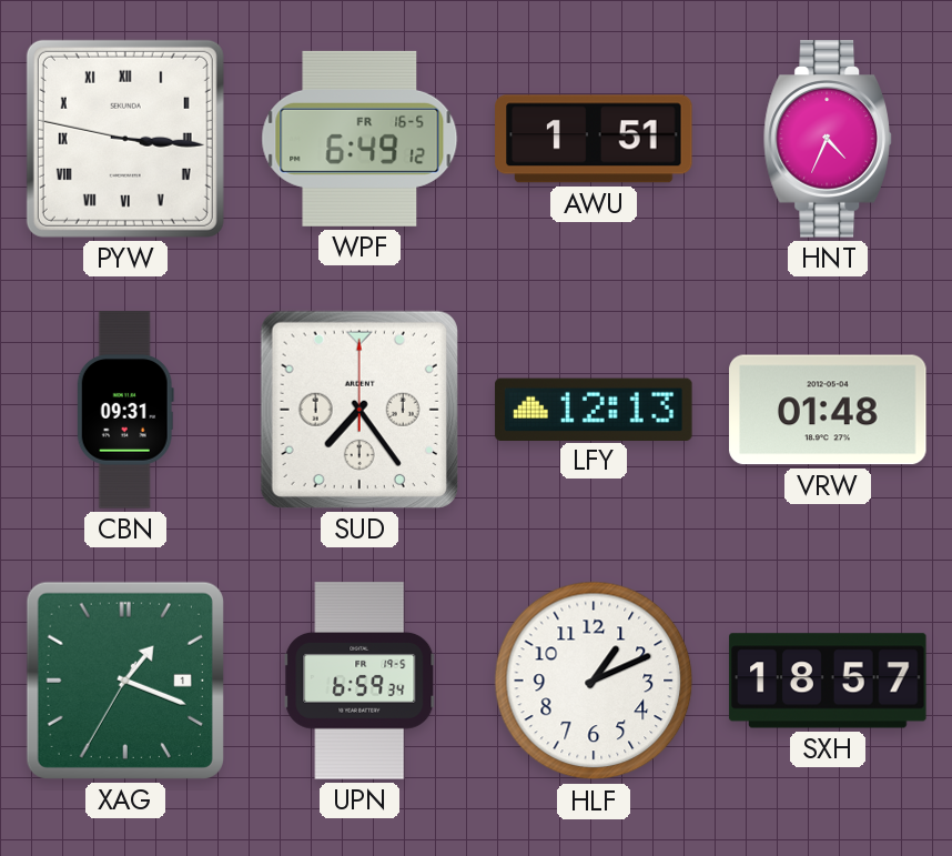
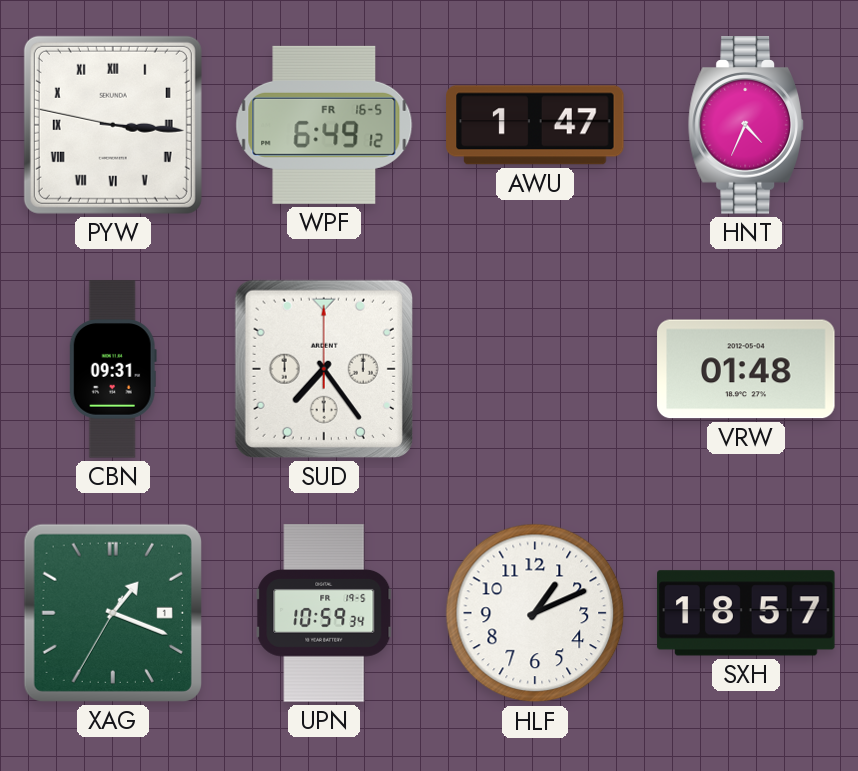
AWU: 1:51 -> 1:47
LFY: 12:13 -> none
UPN: 6:59 -> 10:59
